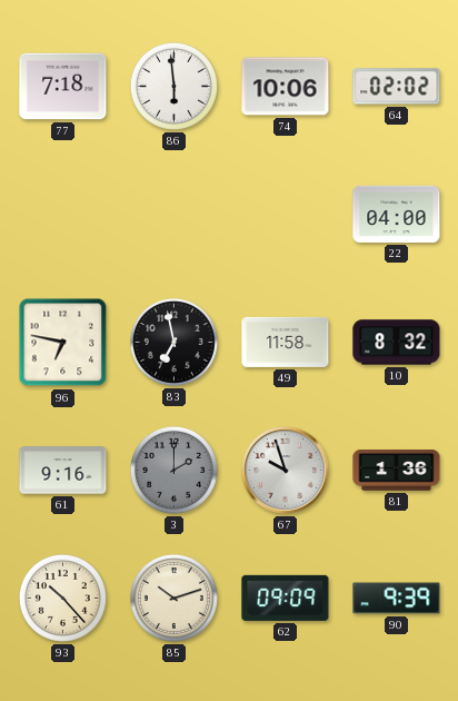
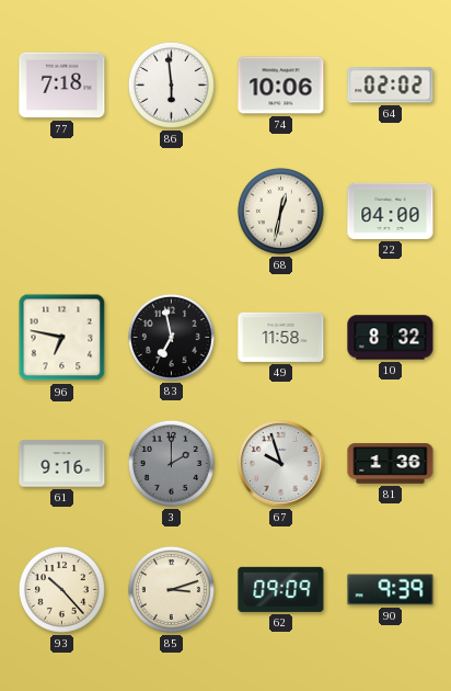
68: none -> 12:32
85: 10:12 -> 3:12
